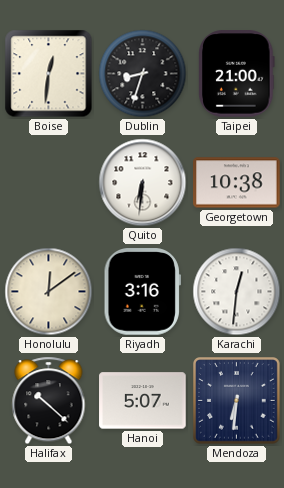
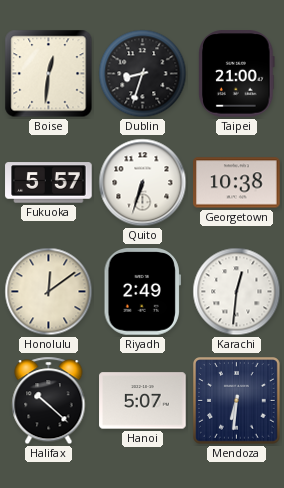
Fukuoka: none -> 5:57
Quito: 6:31 -> 6:33
Riyadh: 3:16 -> 2:49
